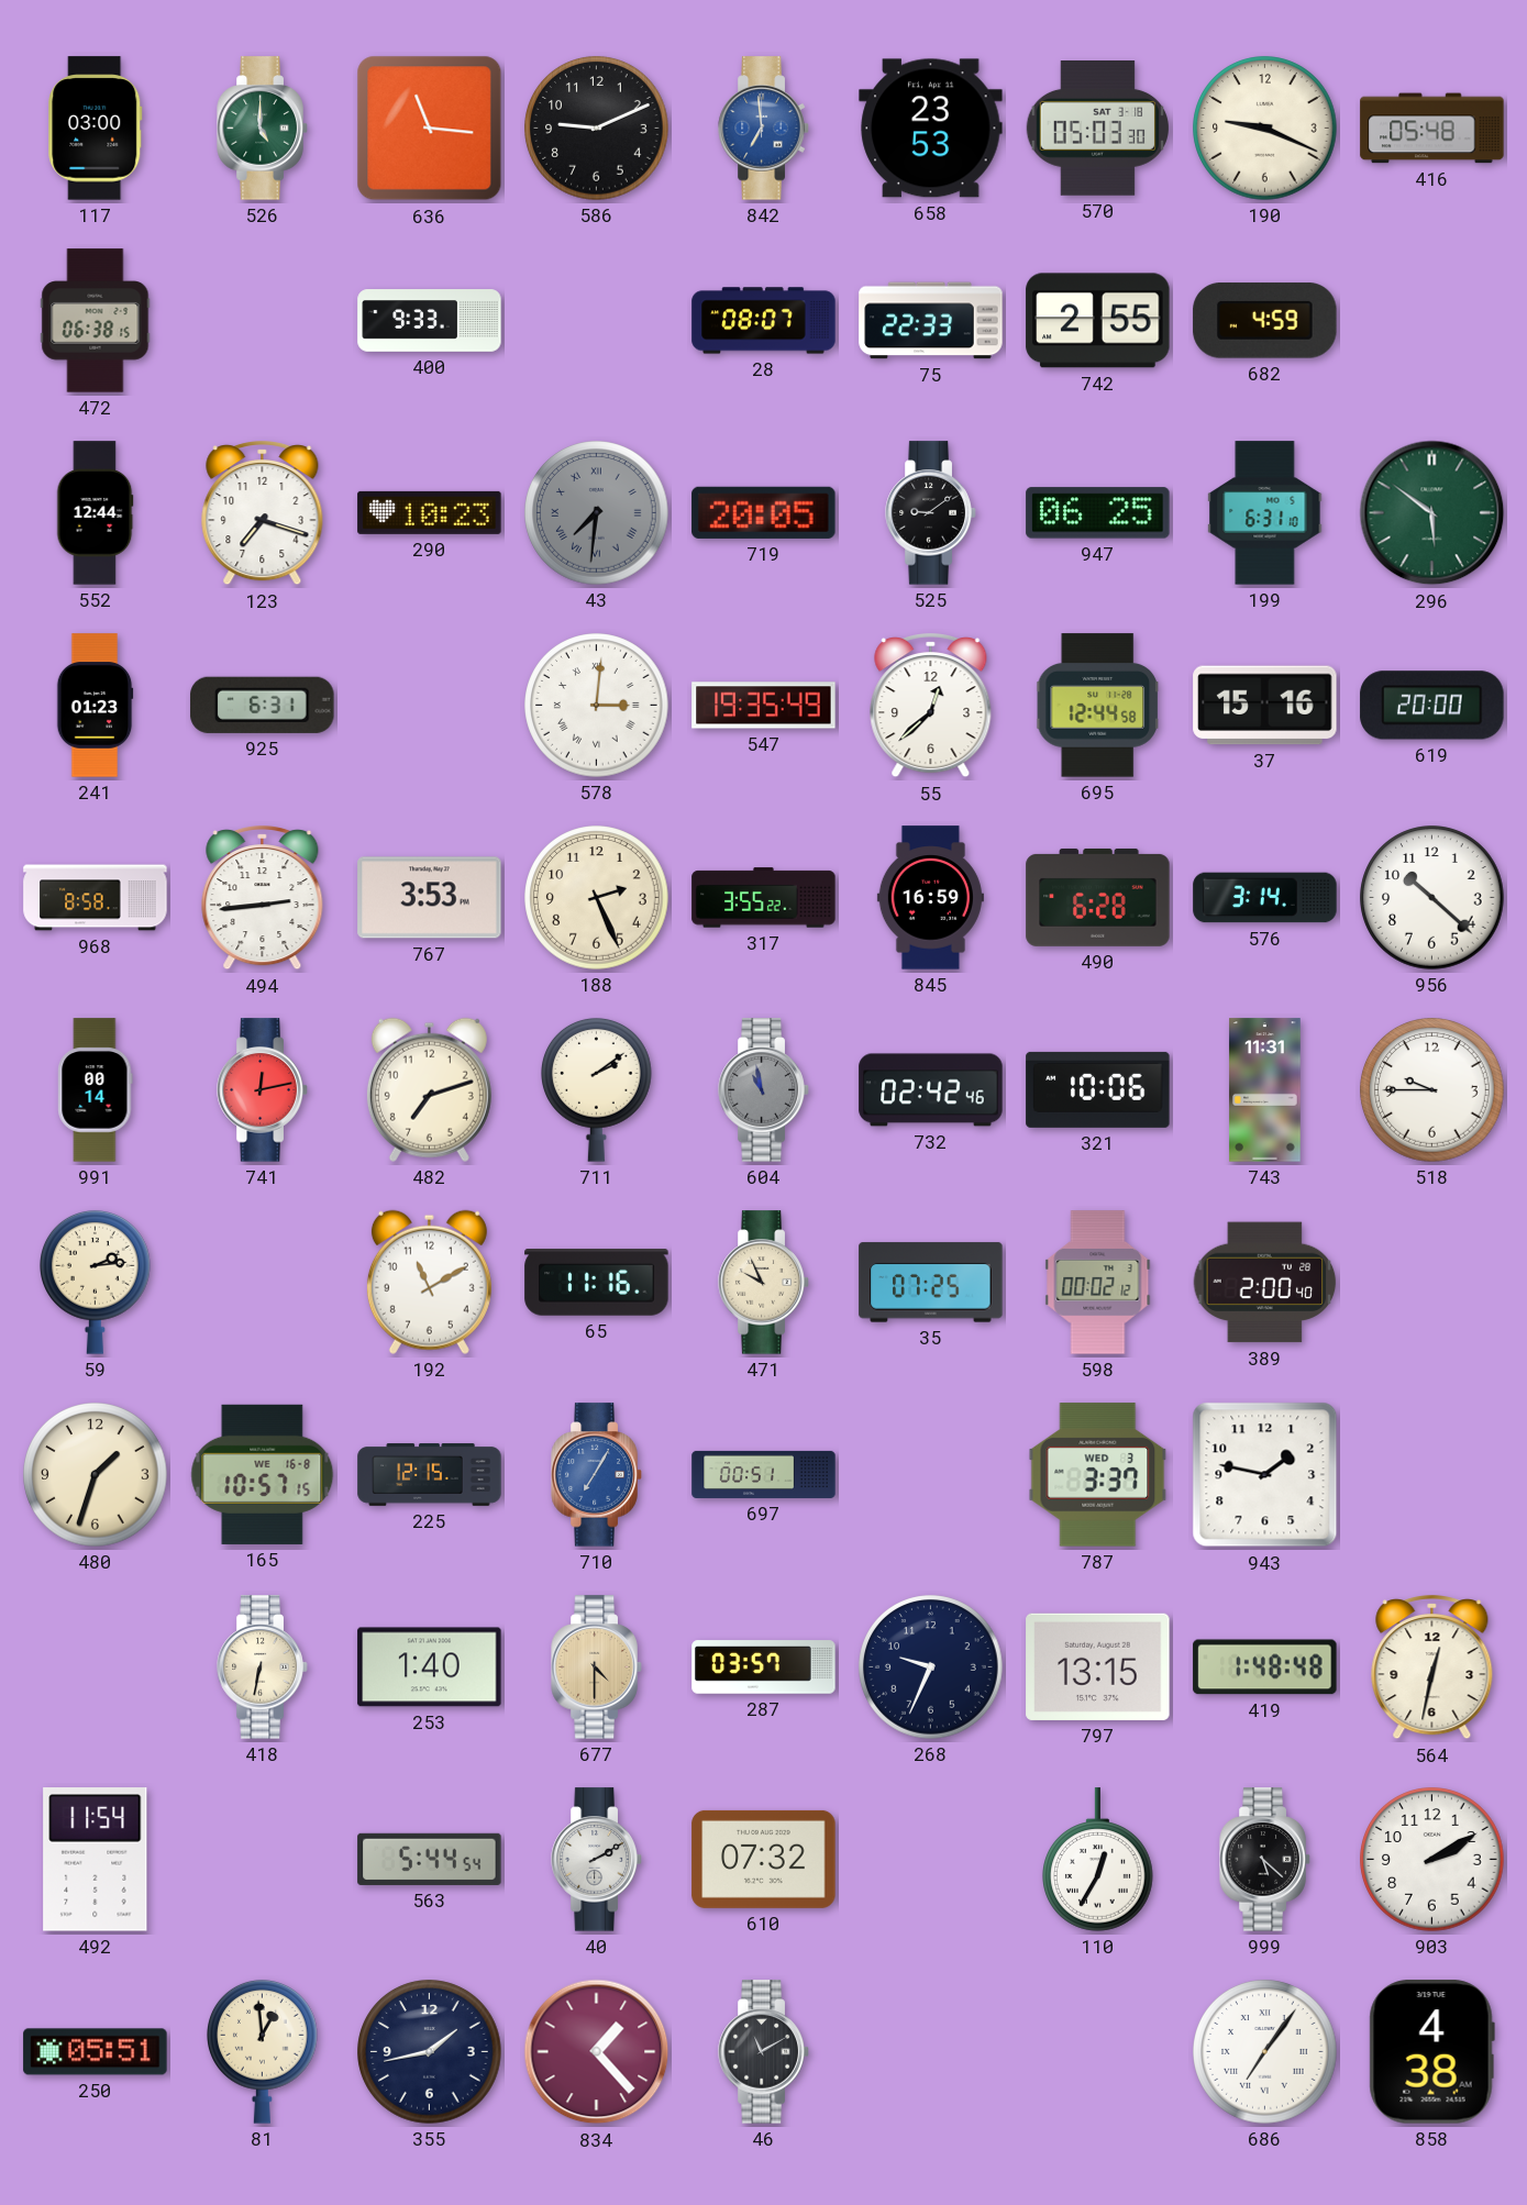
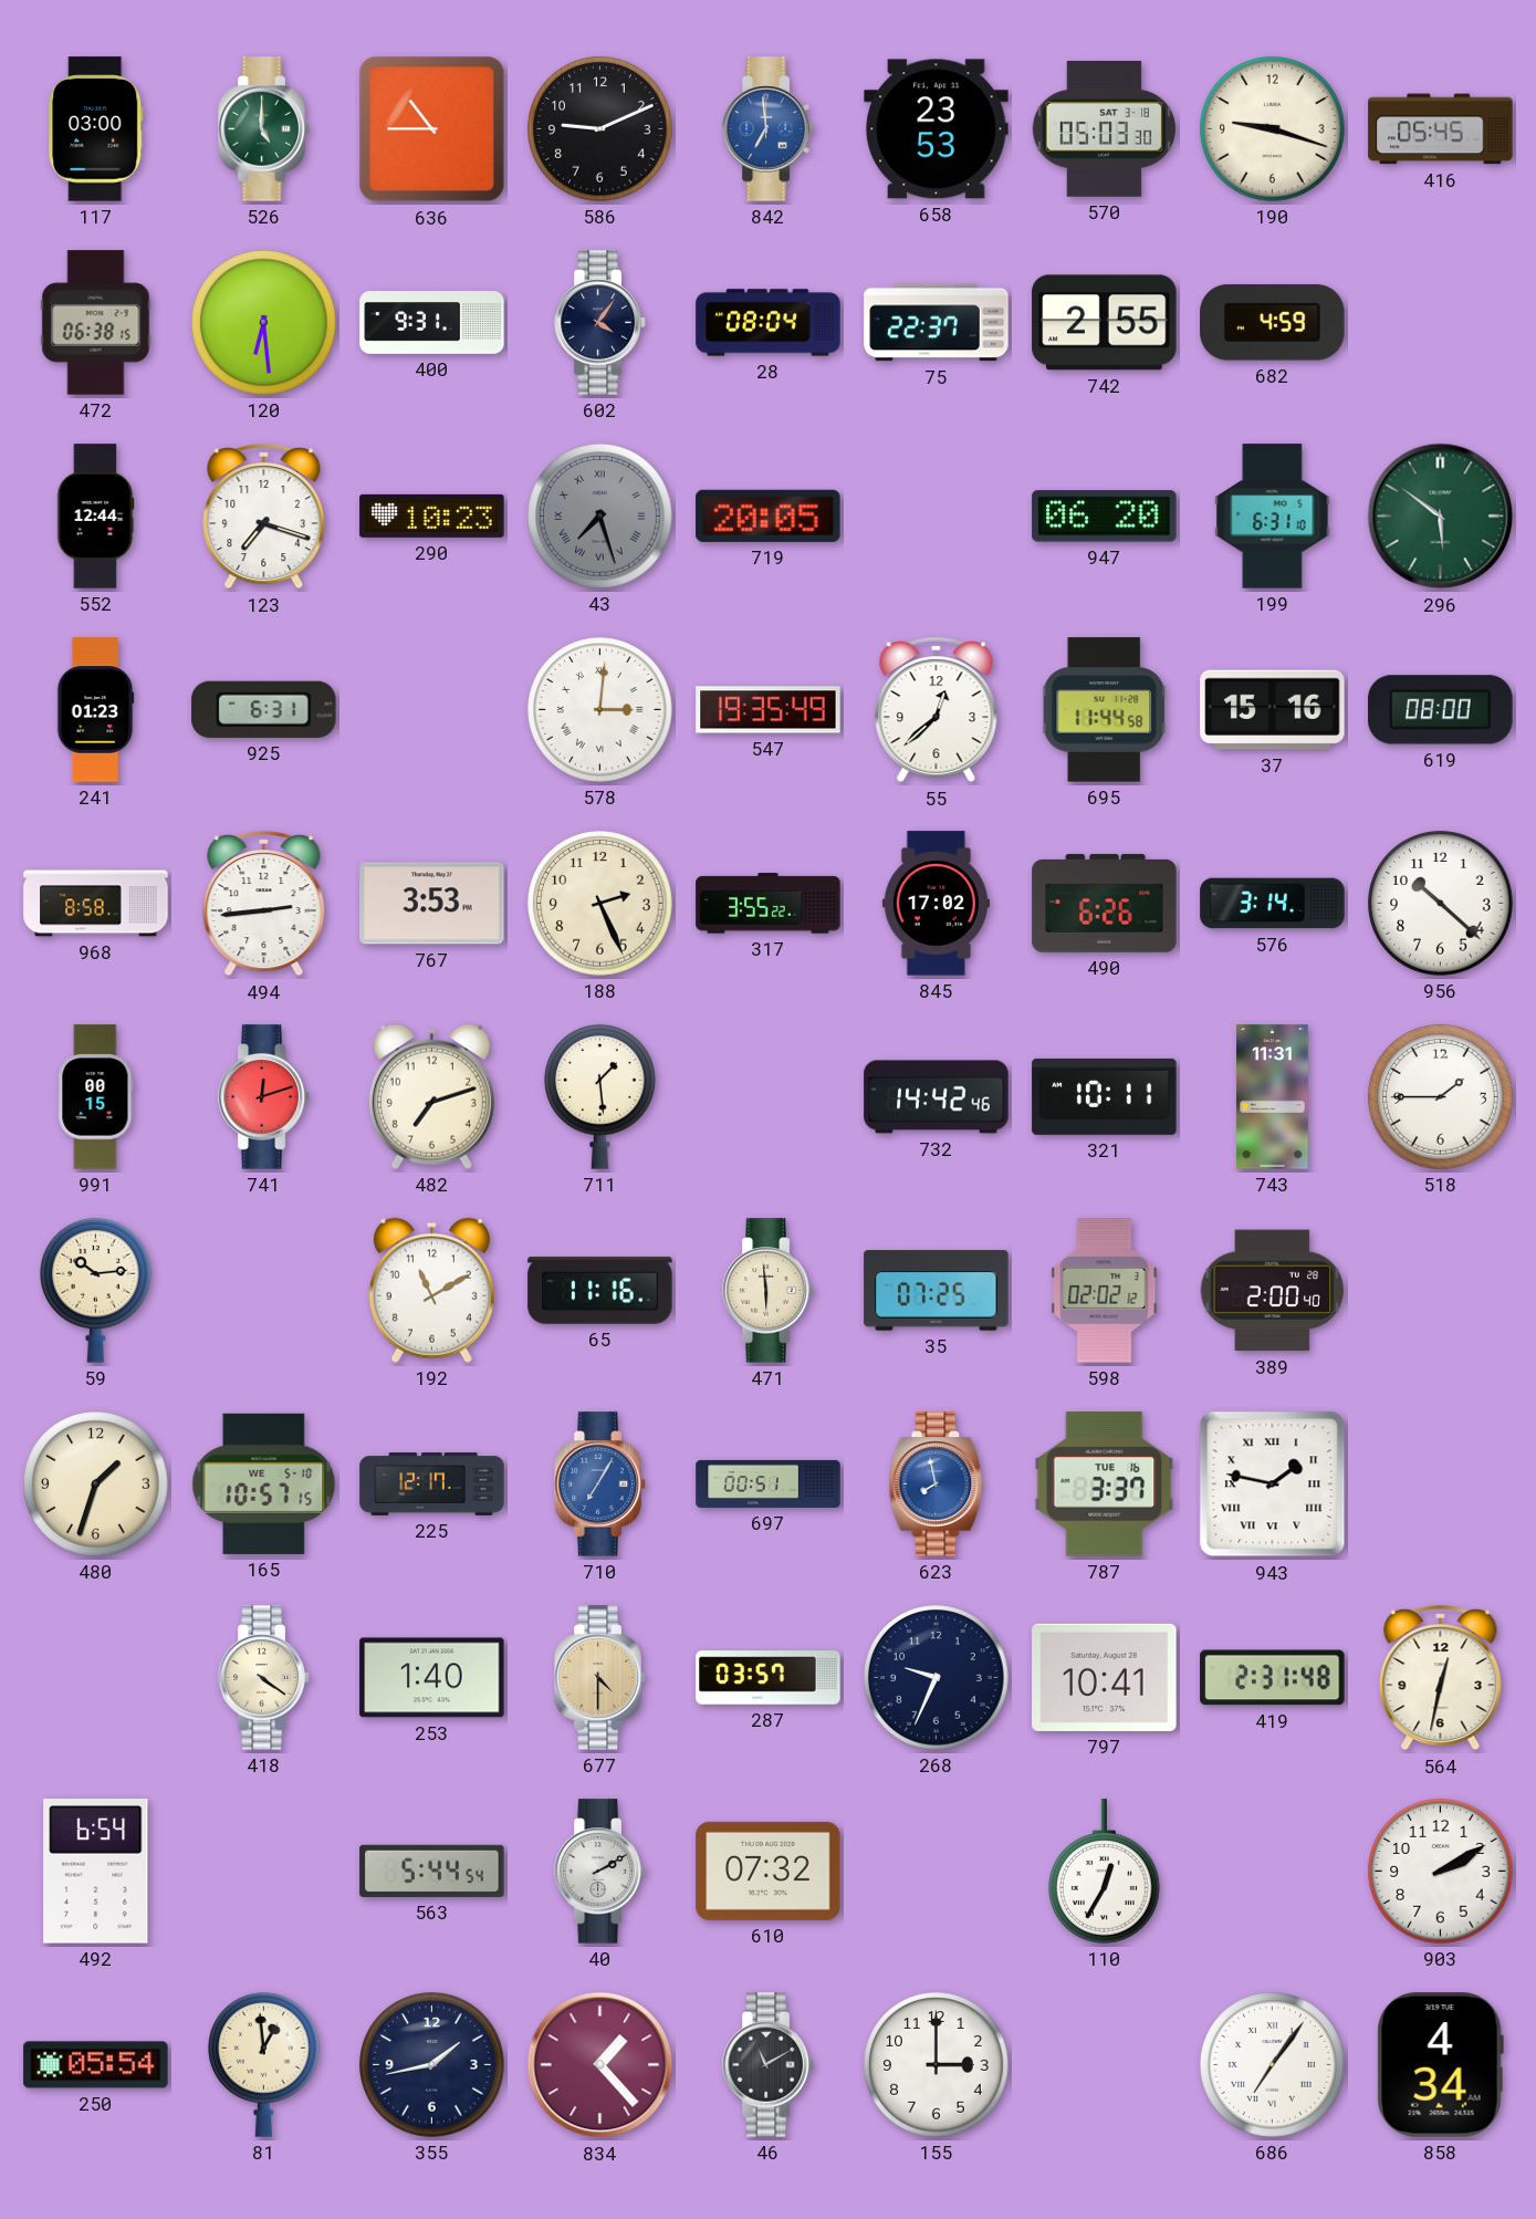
636: 11:16 -> 10:45
190: 9:19 -> 9:18
416: 05:48 -> 05:45
120: none -> 6:29
400: 9:33 -> 9:31
602: none -> 4:06
28: 08:07 -> 08:04
75: 22:33 -> 22:37
43: 7:31 -> 7:27
525: 9:09 -> none
947: 06:25 -> 06:20
695: 12:44 -> 11:44
619: 20:00 -> 08:00
845: 16:59 -> 17:02
490: 6:28 -> 6:26
991: 00:14 -> 00:15
741: 12:13 -> 12:12
711: 2:09 -> 1:29
604: 10:58 -> none
732: 02:42 -> 14:42
321: 10:06 -> 10:11
518: 9:45 -> 1:45
59: 2:14 -> 10:14
471: 9:56 -> 5:59
598: 00:02 -> 02:02
165 date: WE 16-8 -> WE 5-10
225: 12:15 -> 12:17
623: none -> 7:58
787 date: WED 3 -> TUE 16
943 numerals: Arabic -> Roman
418: 6:32 -> 4:21
797: 13:15 -> 10:41
419: 1:48 -> 2:31
492: 11:54 -> 6:54
999: 5:22 -> none
250: 05:51 -> 05:54
155: none -> 3:00
858: 4:38 -> 4:34
